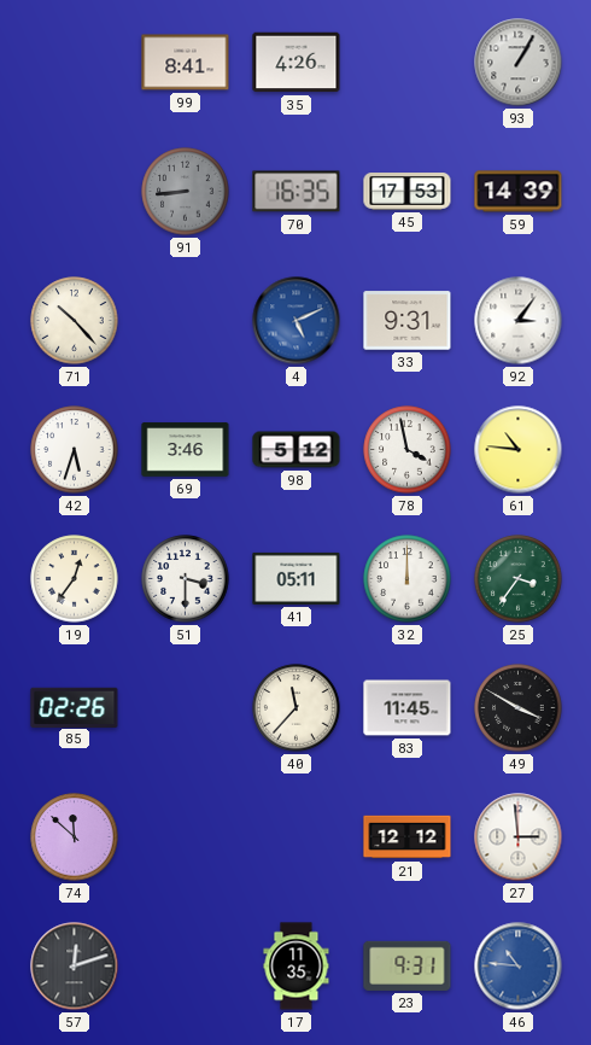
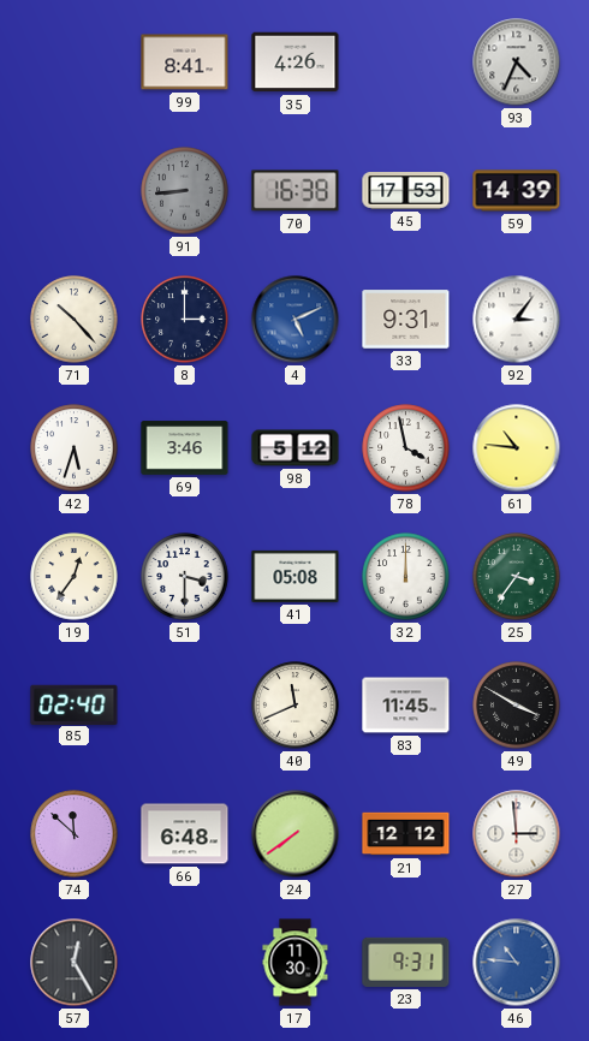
93: 1:05 -> 4:34
70: 16:35 -> 16:38
8: none -> 3:00
41: 05:11 -> 05:08
85: 02:26 -> 02:40
40: 11:37 -> 11:41
66: none -> 6:48
24: none -> 7:39
57: 12:12 -> 12:25
17: 11:35 -> 11:30
